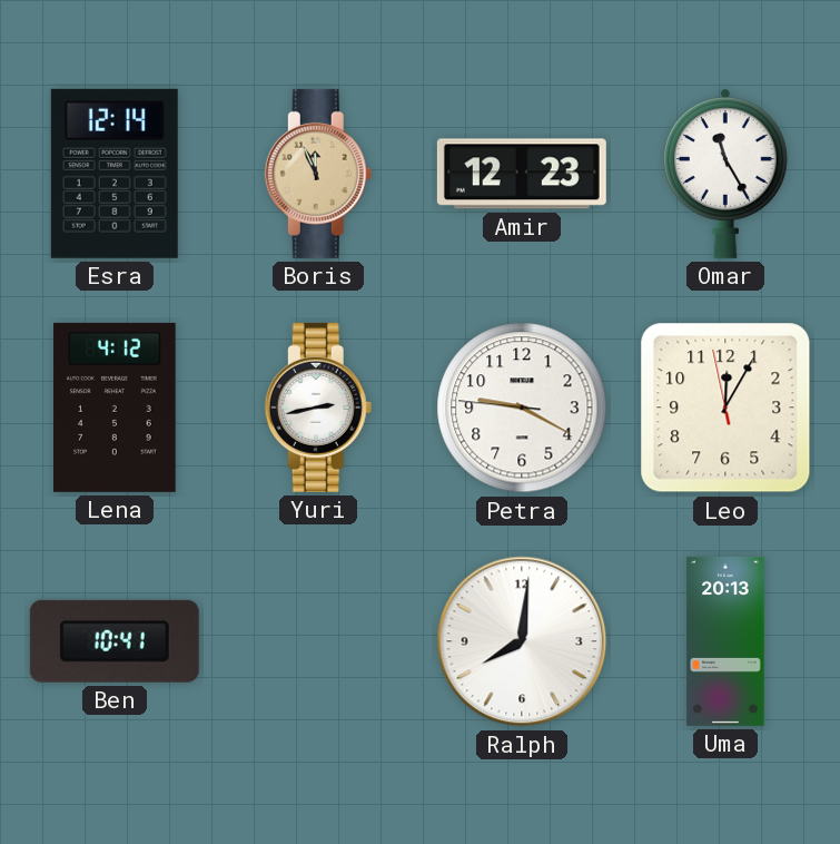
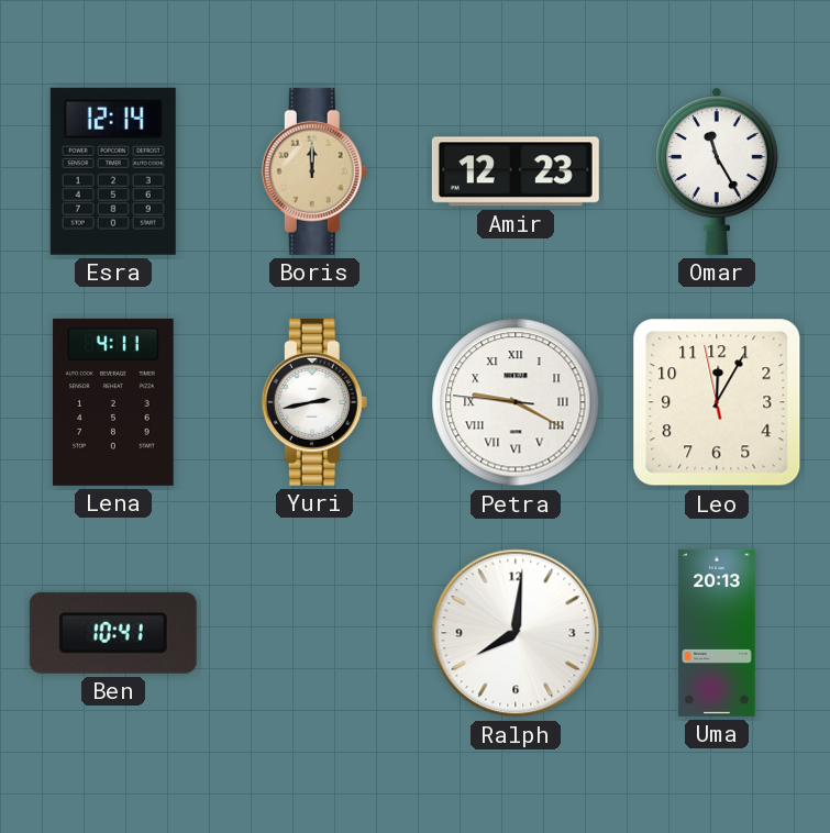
Boris: 11:56 -> 12:00
Lena: 4:12 -> 4:11
Petra numerals: Arabic -> Roman
